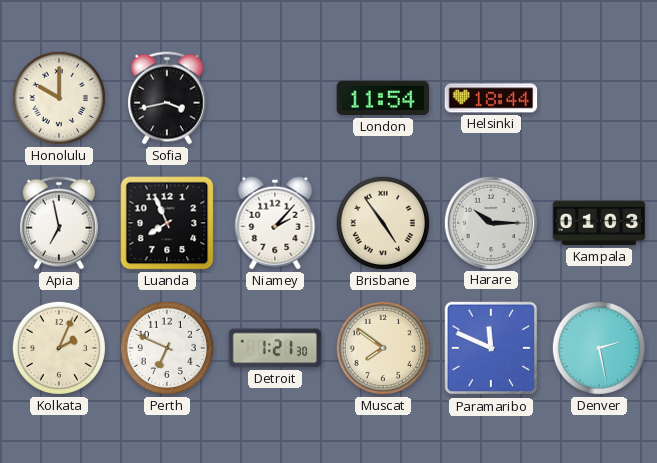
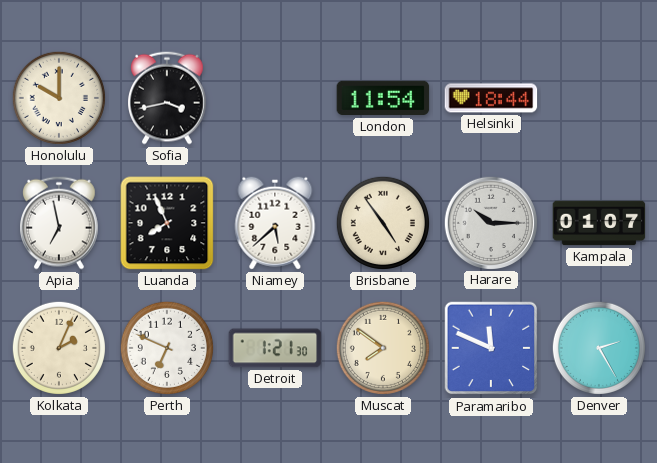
Niamey: 2:07 -> 5:38
Kampala: 01:03 -> 01:07
Denver: 2:28 -> 2:25
